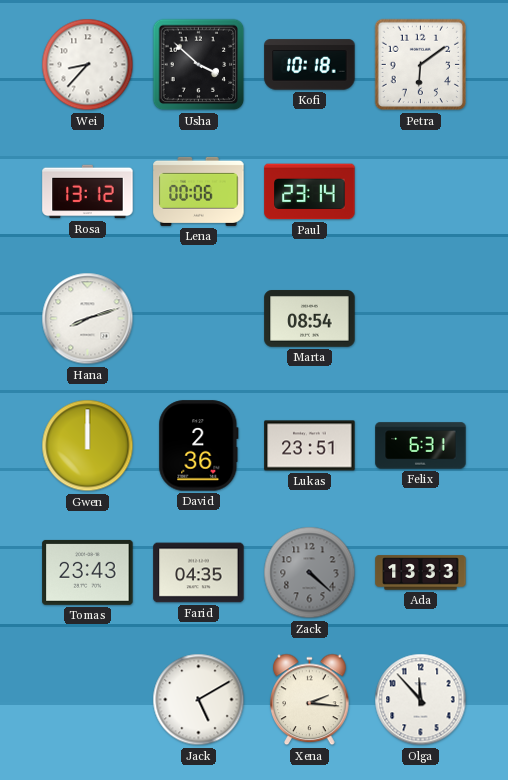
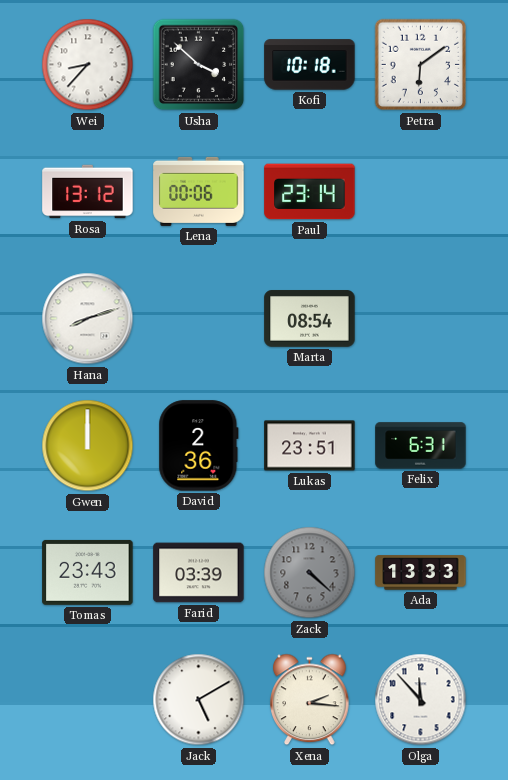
Farid: 04:35 -> 03:39
